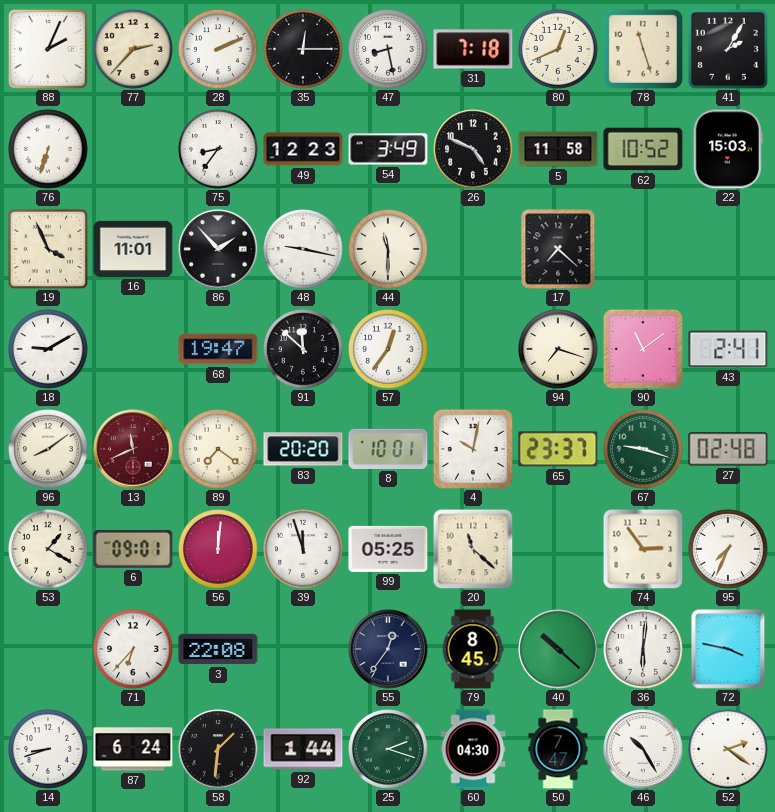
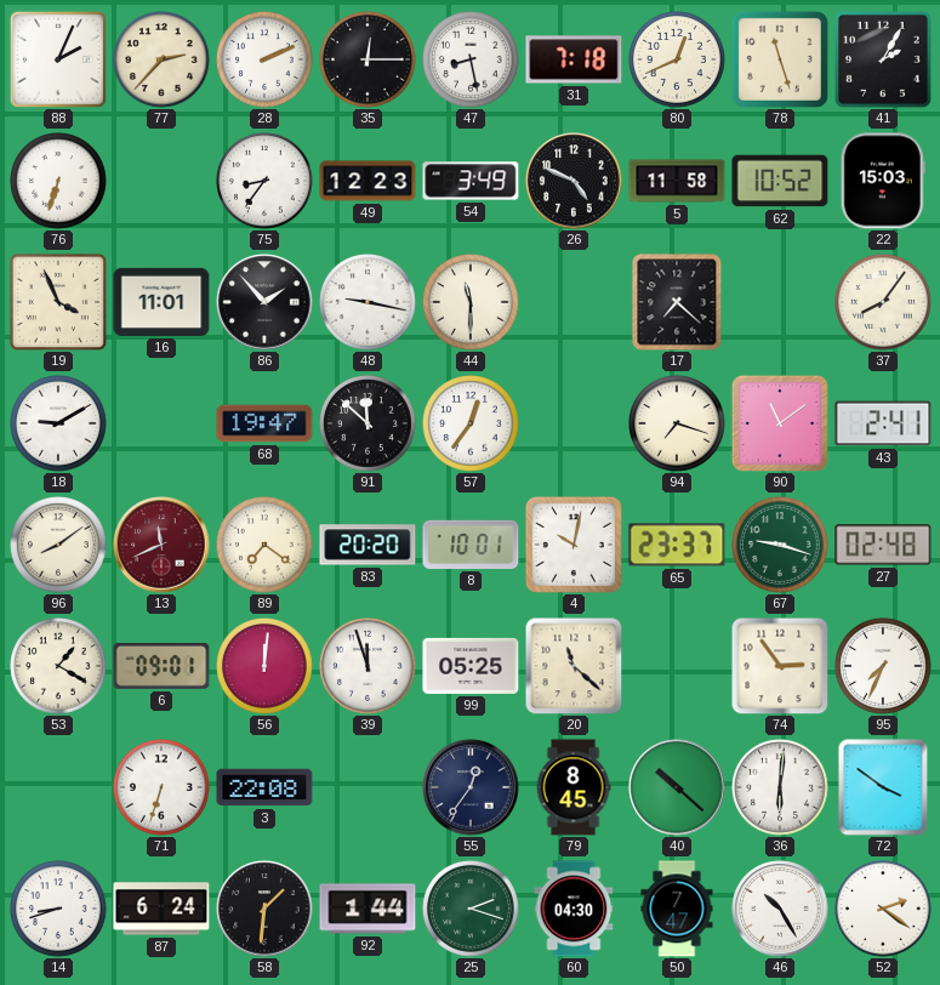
37: none -> 8:06
71: 6:37 -> 6:33
72: 3:47 -> 3:51
